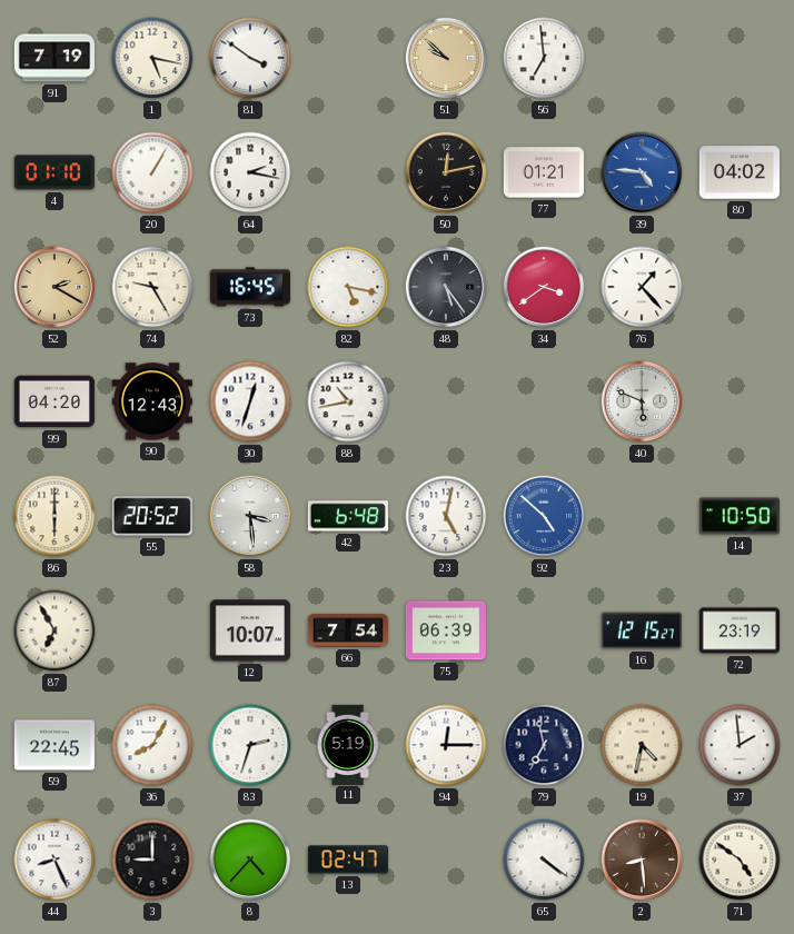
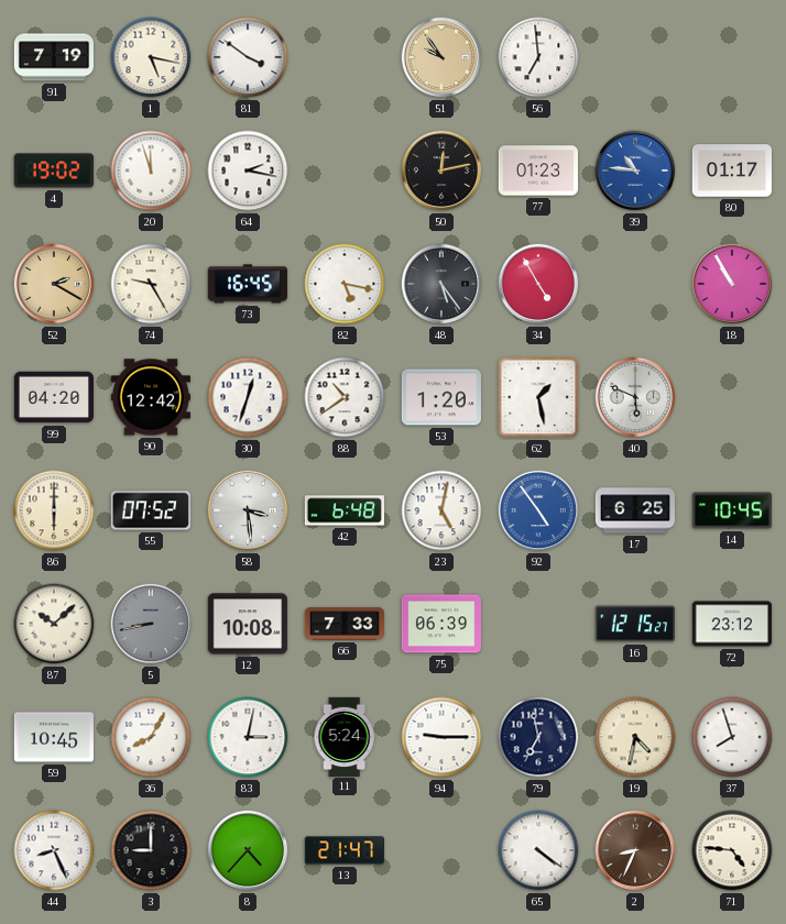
51: 9:52 -> 9:54
4: 01:10 -> 19:02
20: 1:05 -> 11:57
77: 01:21 -> 01:23
39: 4:46 -> 10:46
80: 04:02 -> 01:17
34: 3:39 -> 4:55
76: 1:23 -> none
18: none -> 10:55
90: 12:43 -> 12:42
88: 10:43 -> 10:39
53: none -> 1:20
62: none -> 1:28
55: 20:52 -> 07:52
92: 4:52 -> 4:54
17: none -> 6:25
14: 10:50 -> 10:45
87: 6:55 -> 10:08
5: none -> 8:43
12: 10:07 -> 10:08
66: 7:54 -> 7:33
72: 23:19 -> 23:12
59: 22:45 -> 10:45
83: 2:33 -> 3:02
11: 5:19 -> 5:24
94: 12:15 -> 9:15
37: 1:59 -> 7:57
13: 02:47 -> 21:47
2: 8:29 -> 8:34
71: 4:51 -> 4:46
